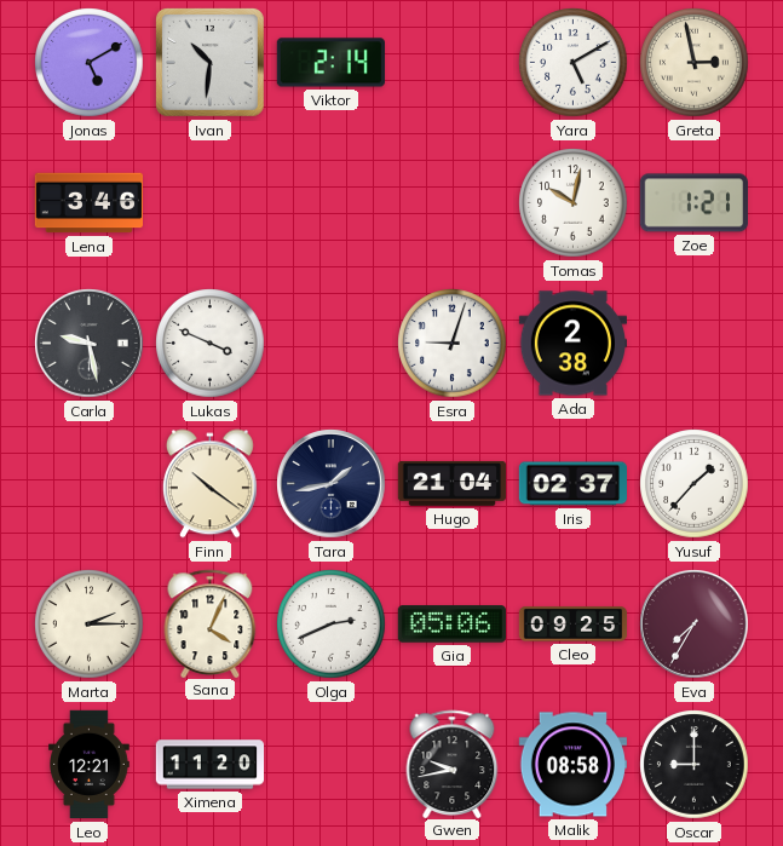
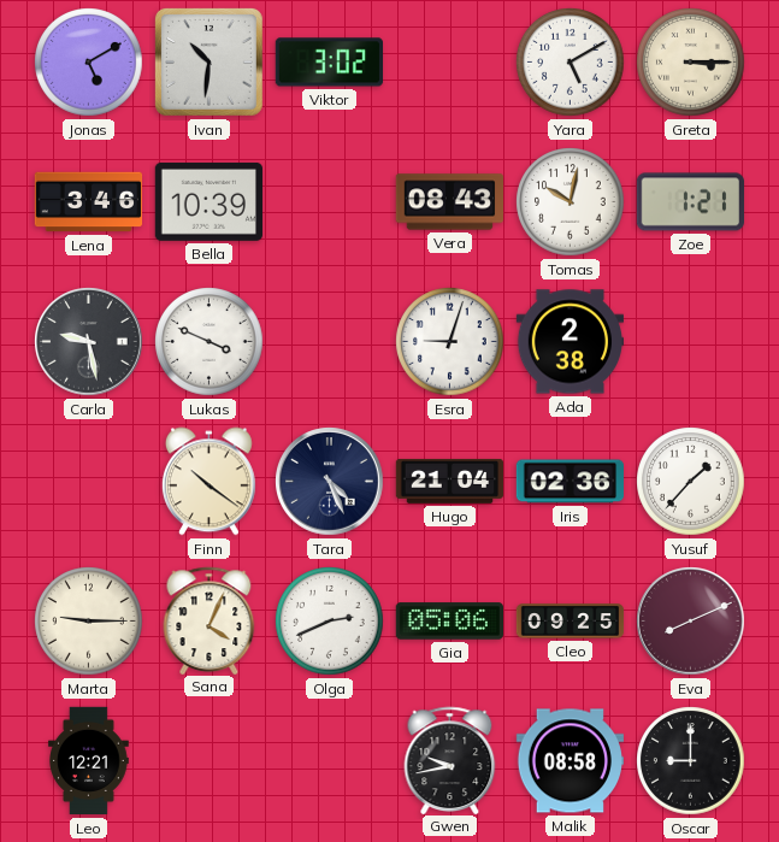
Viktor: 2:14 -> 3:02
Greta: 2:58 -> 3:15
Bella: none -> 10:39
Vera: none -> 08:43
Tara: 1:43 -> 4:26
Iris: 02:37 -> 02:36
Marta: 2:15 -> 9:15
Eva: 7:35 -> 8:11
Ximena: 11:20 -> none
